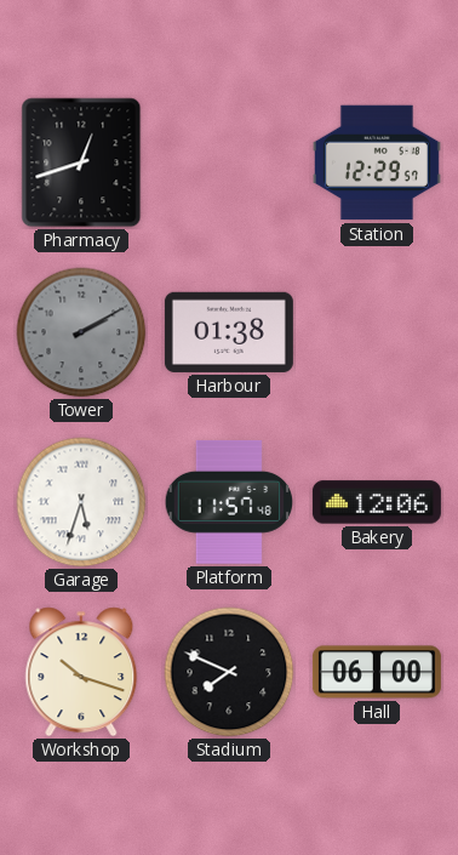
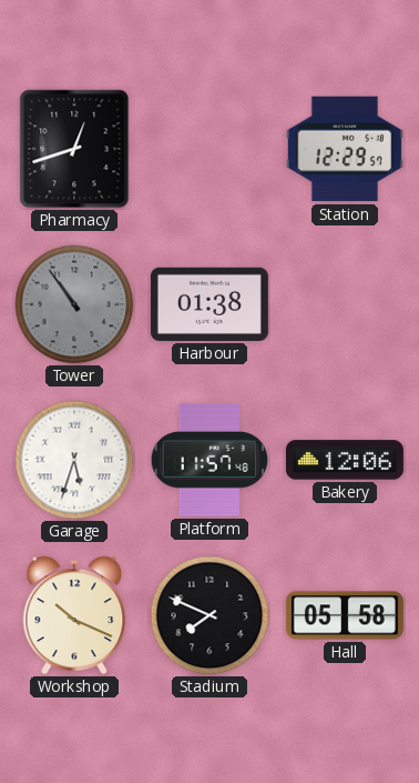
Tower: 2:10 -> 10:54
Workshop: 10:18 -> 10:19
Hall: 06:00 -> 05:58
